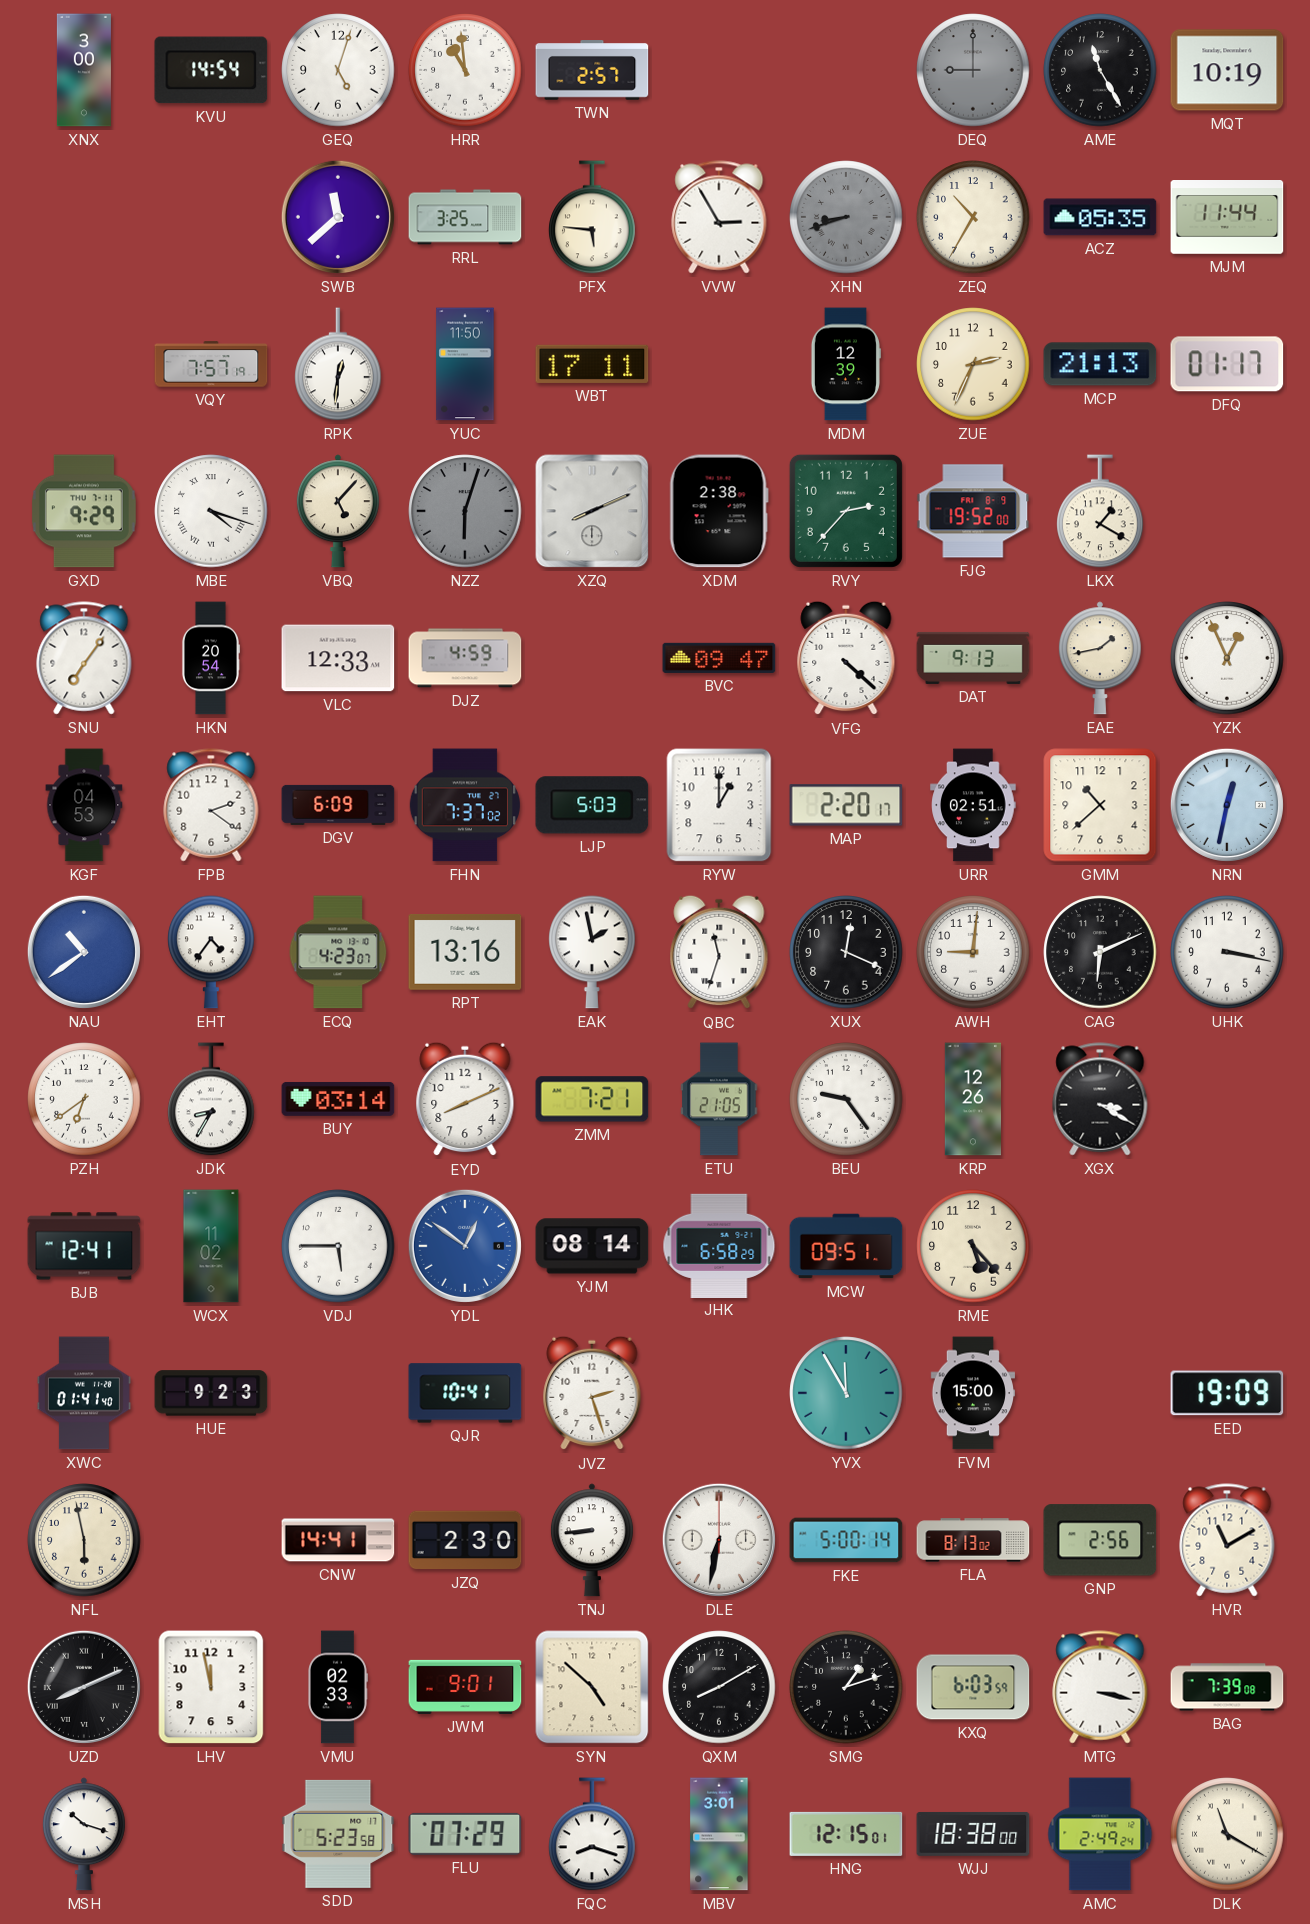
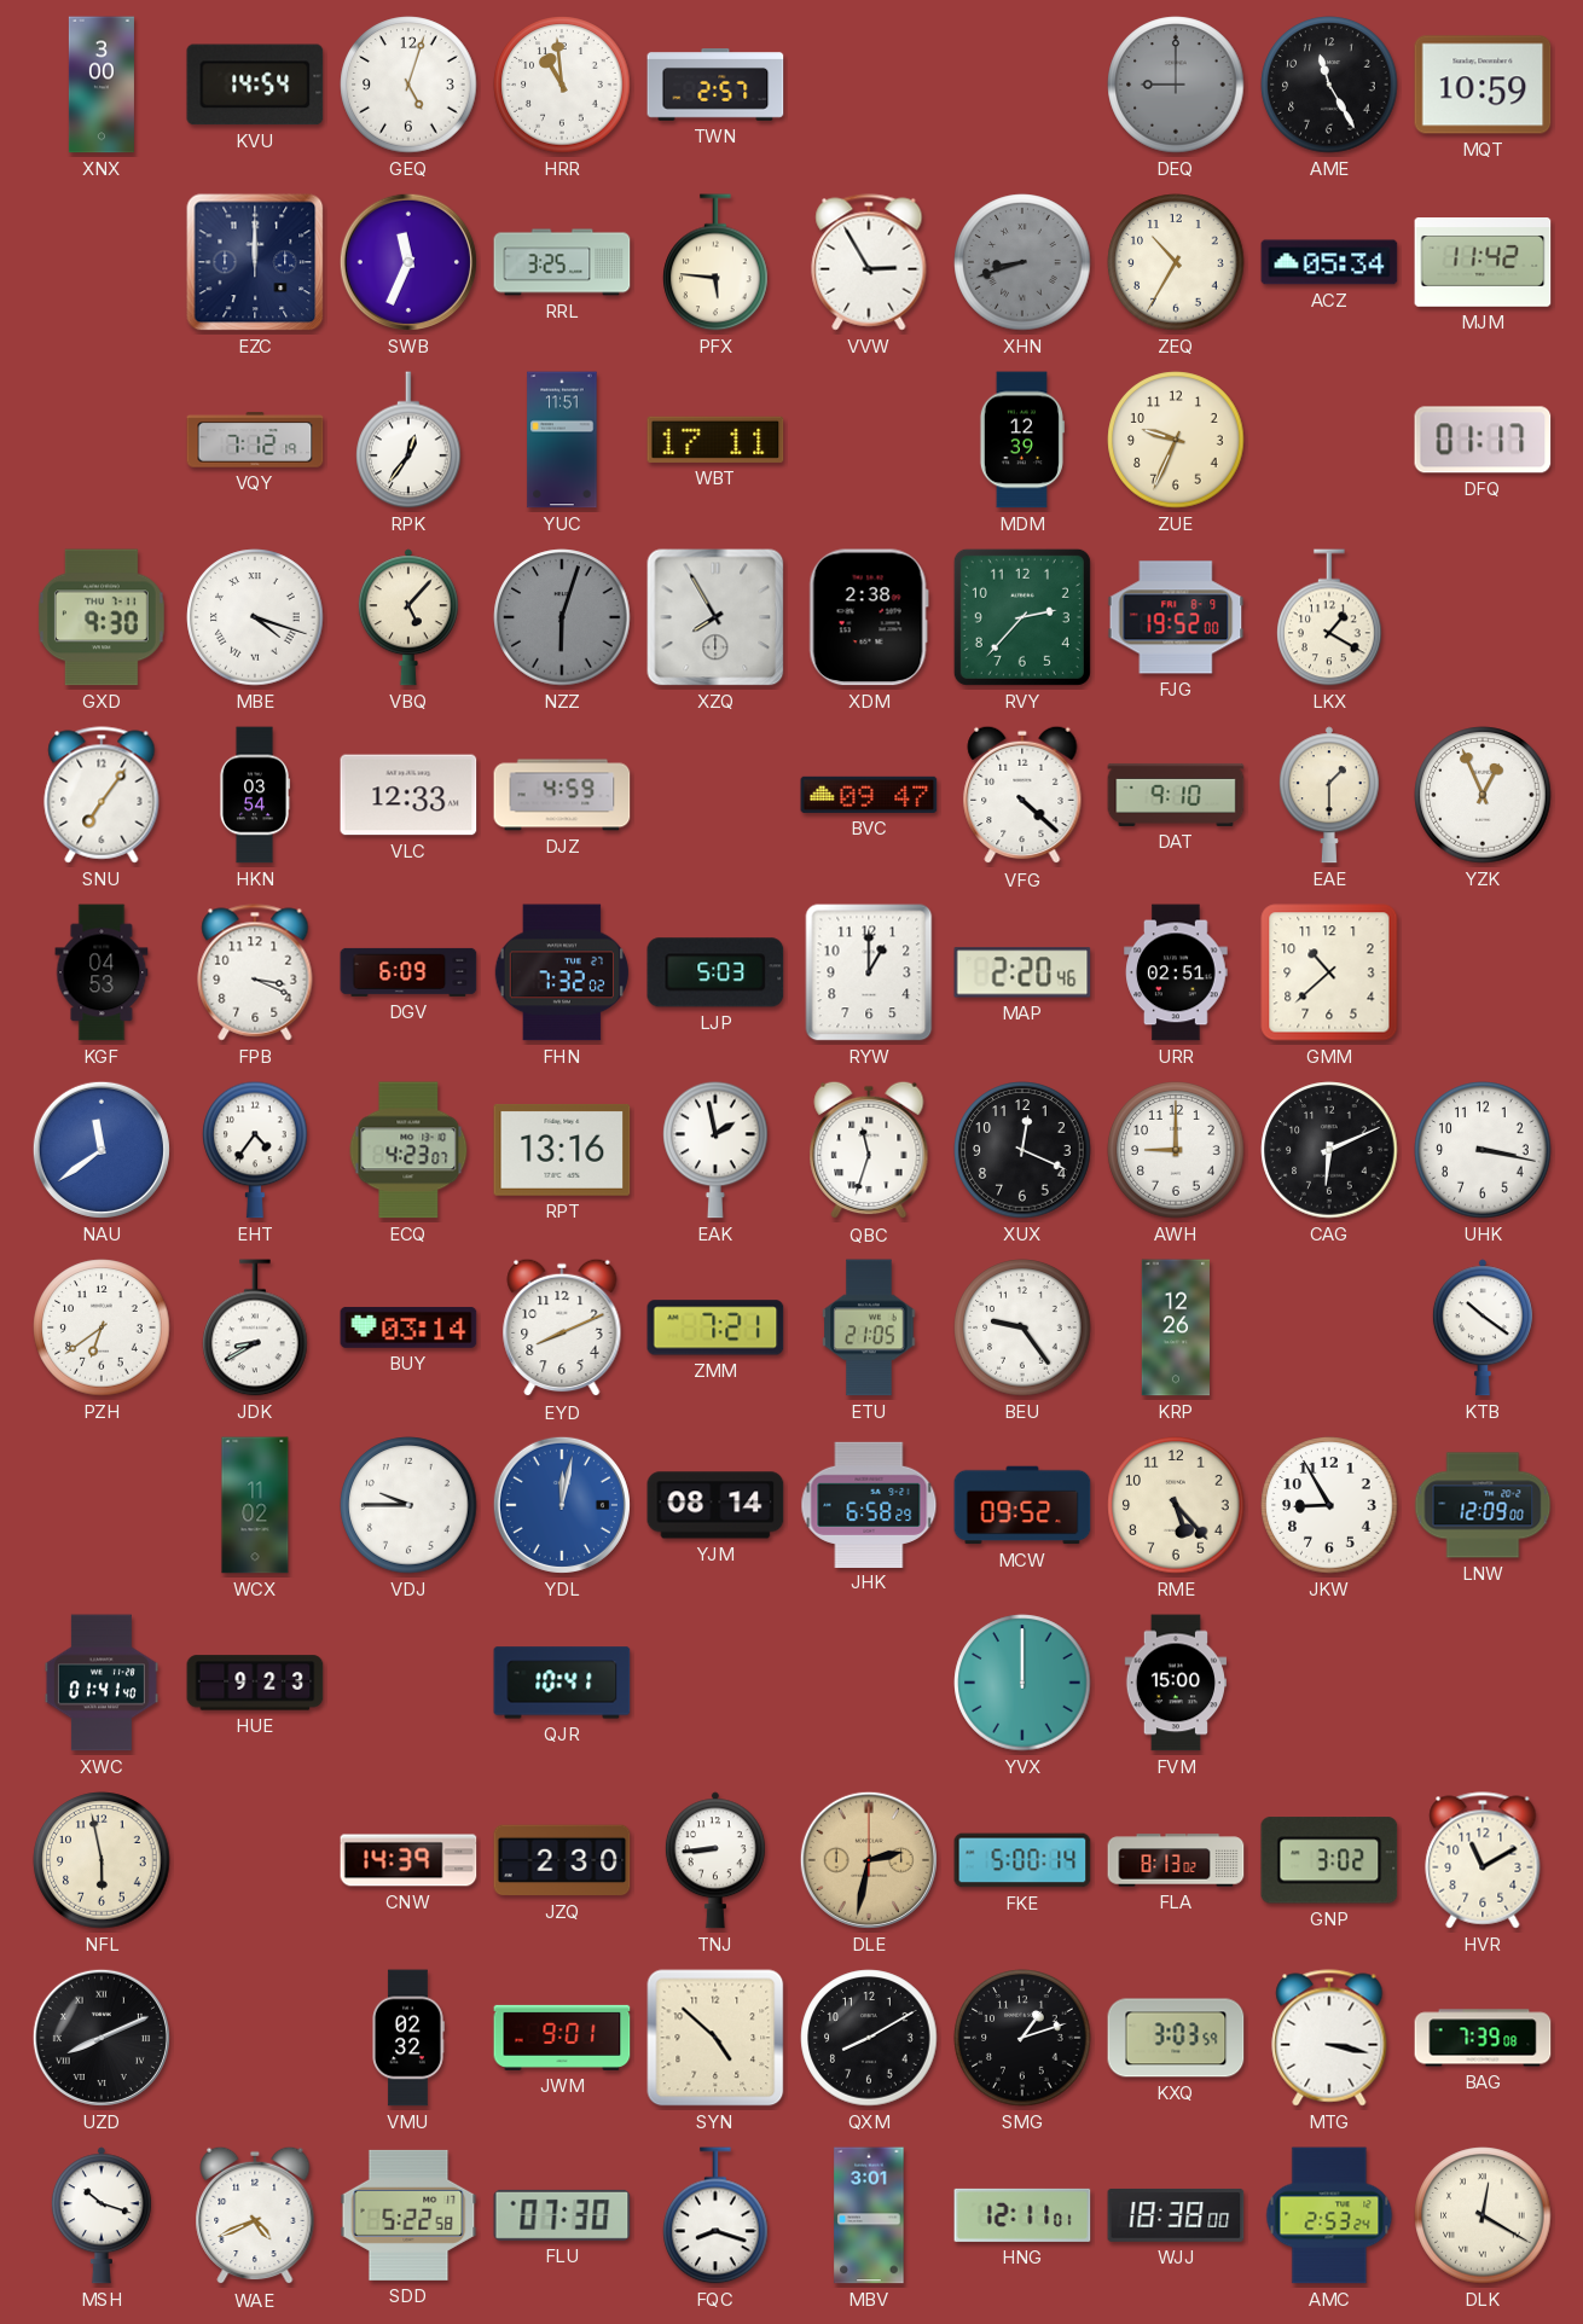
MQT: 10:19 -> 10:59
EZC: none -> 12:00
SWB: 11:38 -> 11:34
ACZ: 05:35 -> 05:34
MJM: 11:44 -> 11:42
VQY: 7:57 -> 7:12
RPK: 12:31 -> 12:36
YUC: 11:50 -> 11:51
ZUE: 2:34 -> 9:34
MCP: 21:13 -> none
GXD: 9:29 -> 9:30
XZQ: 8:11 -> 7:55
HKN: 20:54 -> 03:54
DAT: 9:13 -> 9:10
EAE: 1:43 -> 1:30
FPB: 2:21 -> 3:19
FHN: 7:37 -> 7:32
MAP: 2:20:17 -> 2:20:46
NRN: 12:32 -> none
NAU: 10:39 -> 11:39
AWH: 9:01 -> 9:00
JDK: 8:35 -> 8:40
XGX: 3:20 -> none
KTB: none -> 10:21
BJB: 12:41 -> none
VDJ: 5:45 -> 9:45
YDL: 12:51 -> 12:02
MCW: 09:51 -> 09:52
JKW: none -> 8:55
LNW: none -> 12:09
JVZ: 2:27 -> none
YVX: 11:55 -> 12:00
EED: 19:09 -> none
CNW: 14:41 -> 14:39
DLE: 6:32 -> 2:32
DLE dial: white -> champagne
GNP: 2:56 -> 3:02
LHV: 11:58 -> none
VMU: 02:33 -> 02:32
KXQ: 6:03 -> 3:03
WAE: none -> 4:41
SDD: 5:23 -> 5:22
FLU: 07:29 -> 07:30
HNG: 12:15 -> 12:11
AMC: 2:49 -> 2:53
DLK: 11:20 -> 12:20
